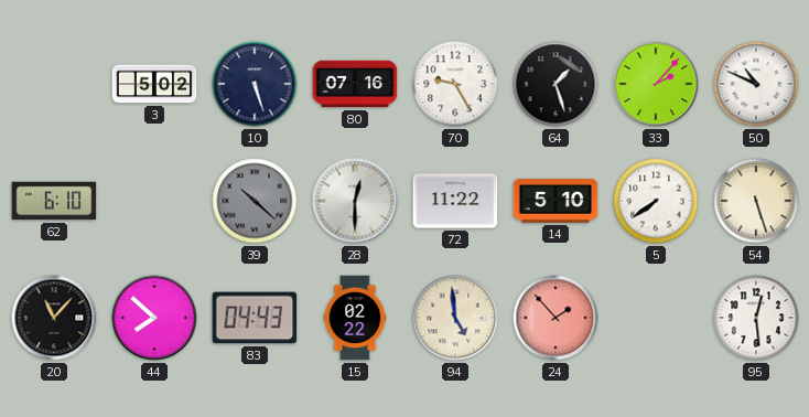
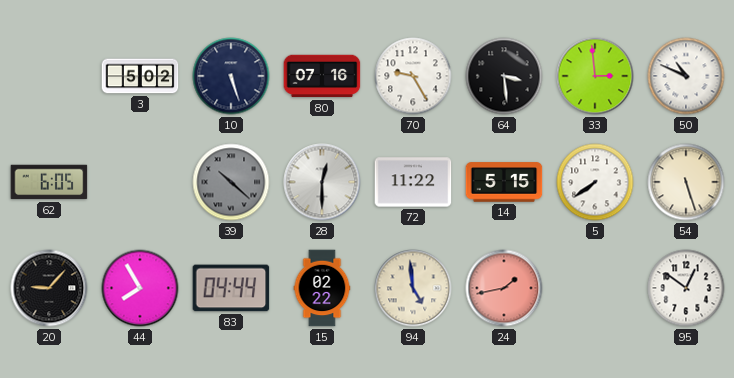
64: 1:27 -> 3:29
33: 2:07 -> 2:59
62: 6:10 -> 6:05
14: 5:10 -> 5:15
20: 11:07 -> 9:07
44: 7:52 -> 7:55
83: 04:43 -> 04:44
24: 1:53 -> 1:43
95: 12:29 -> 12:51
